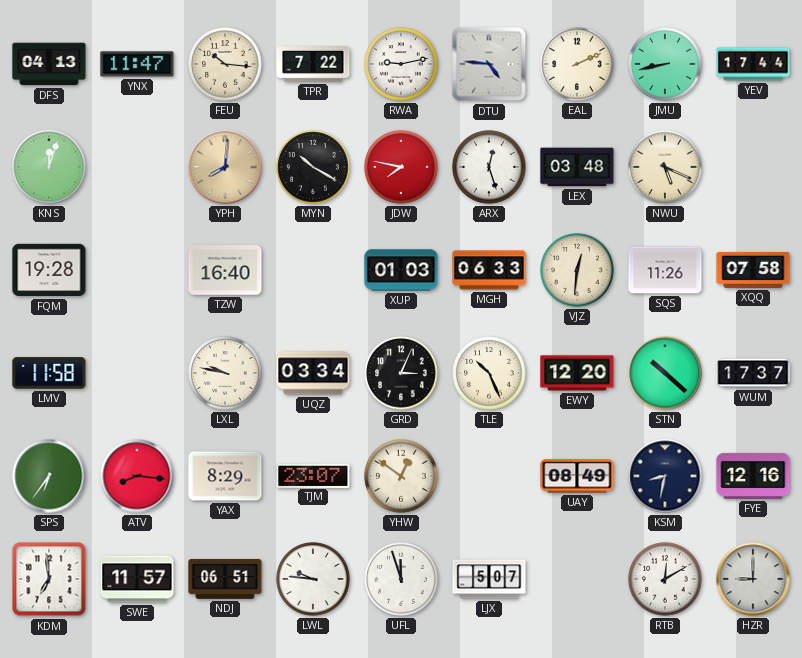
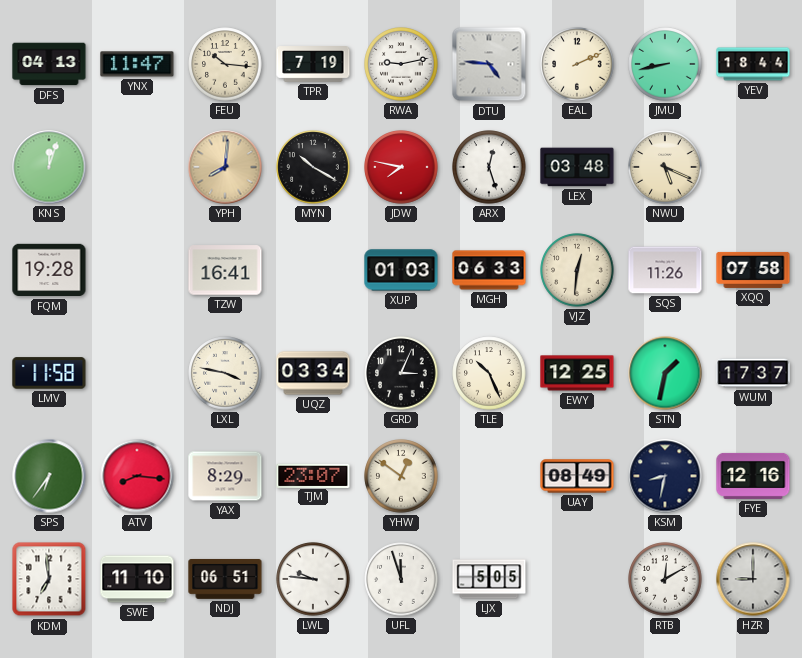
TPR: 7:22 -> 7:19
YEV: 17:44 -> 18:44
TZW: 16:40 -> 16:41
LXL: 9:47 -> 3:47
EWY: 12:20 -> 12:25
STN: 10:22 -> 1:32
SWE: 11:57 -> 11:10
LJX: 5:07 -> 5:05
